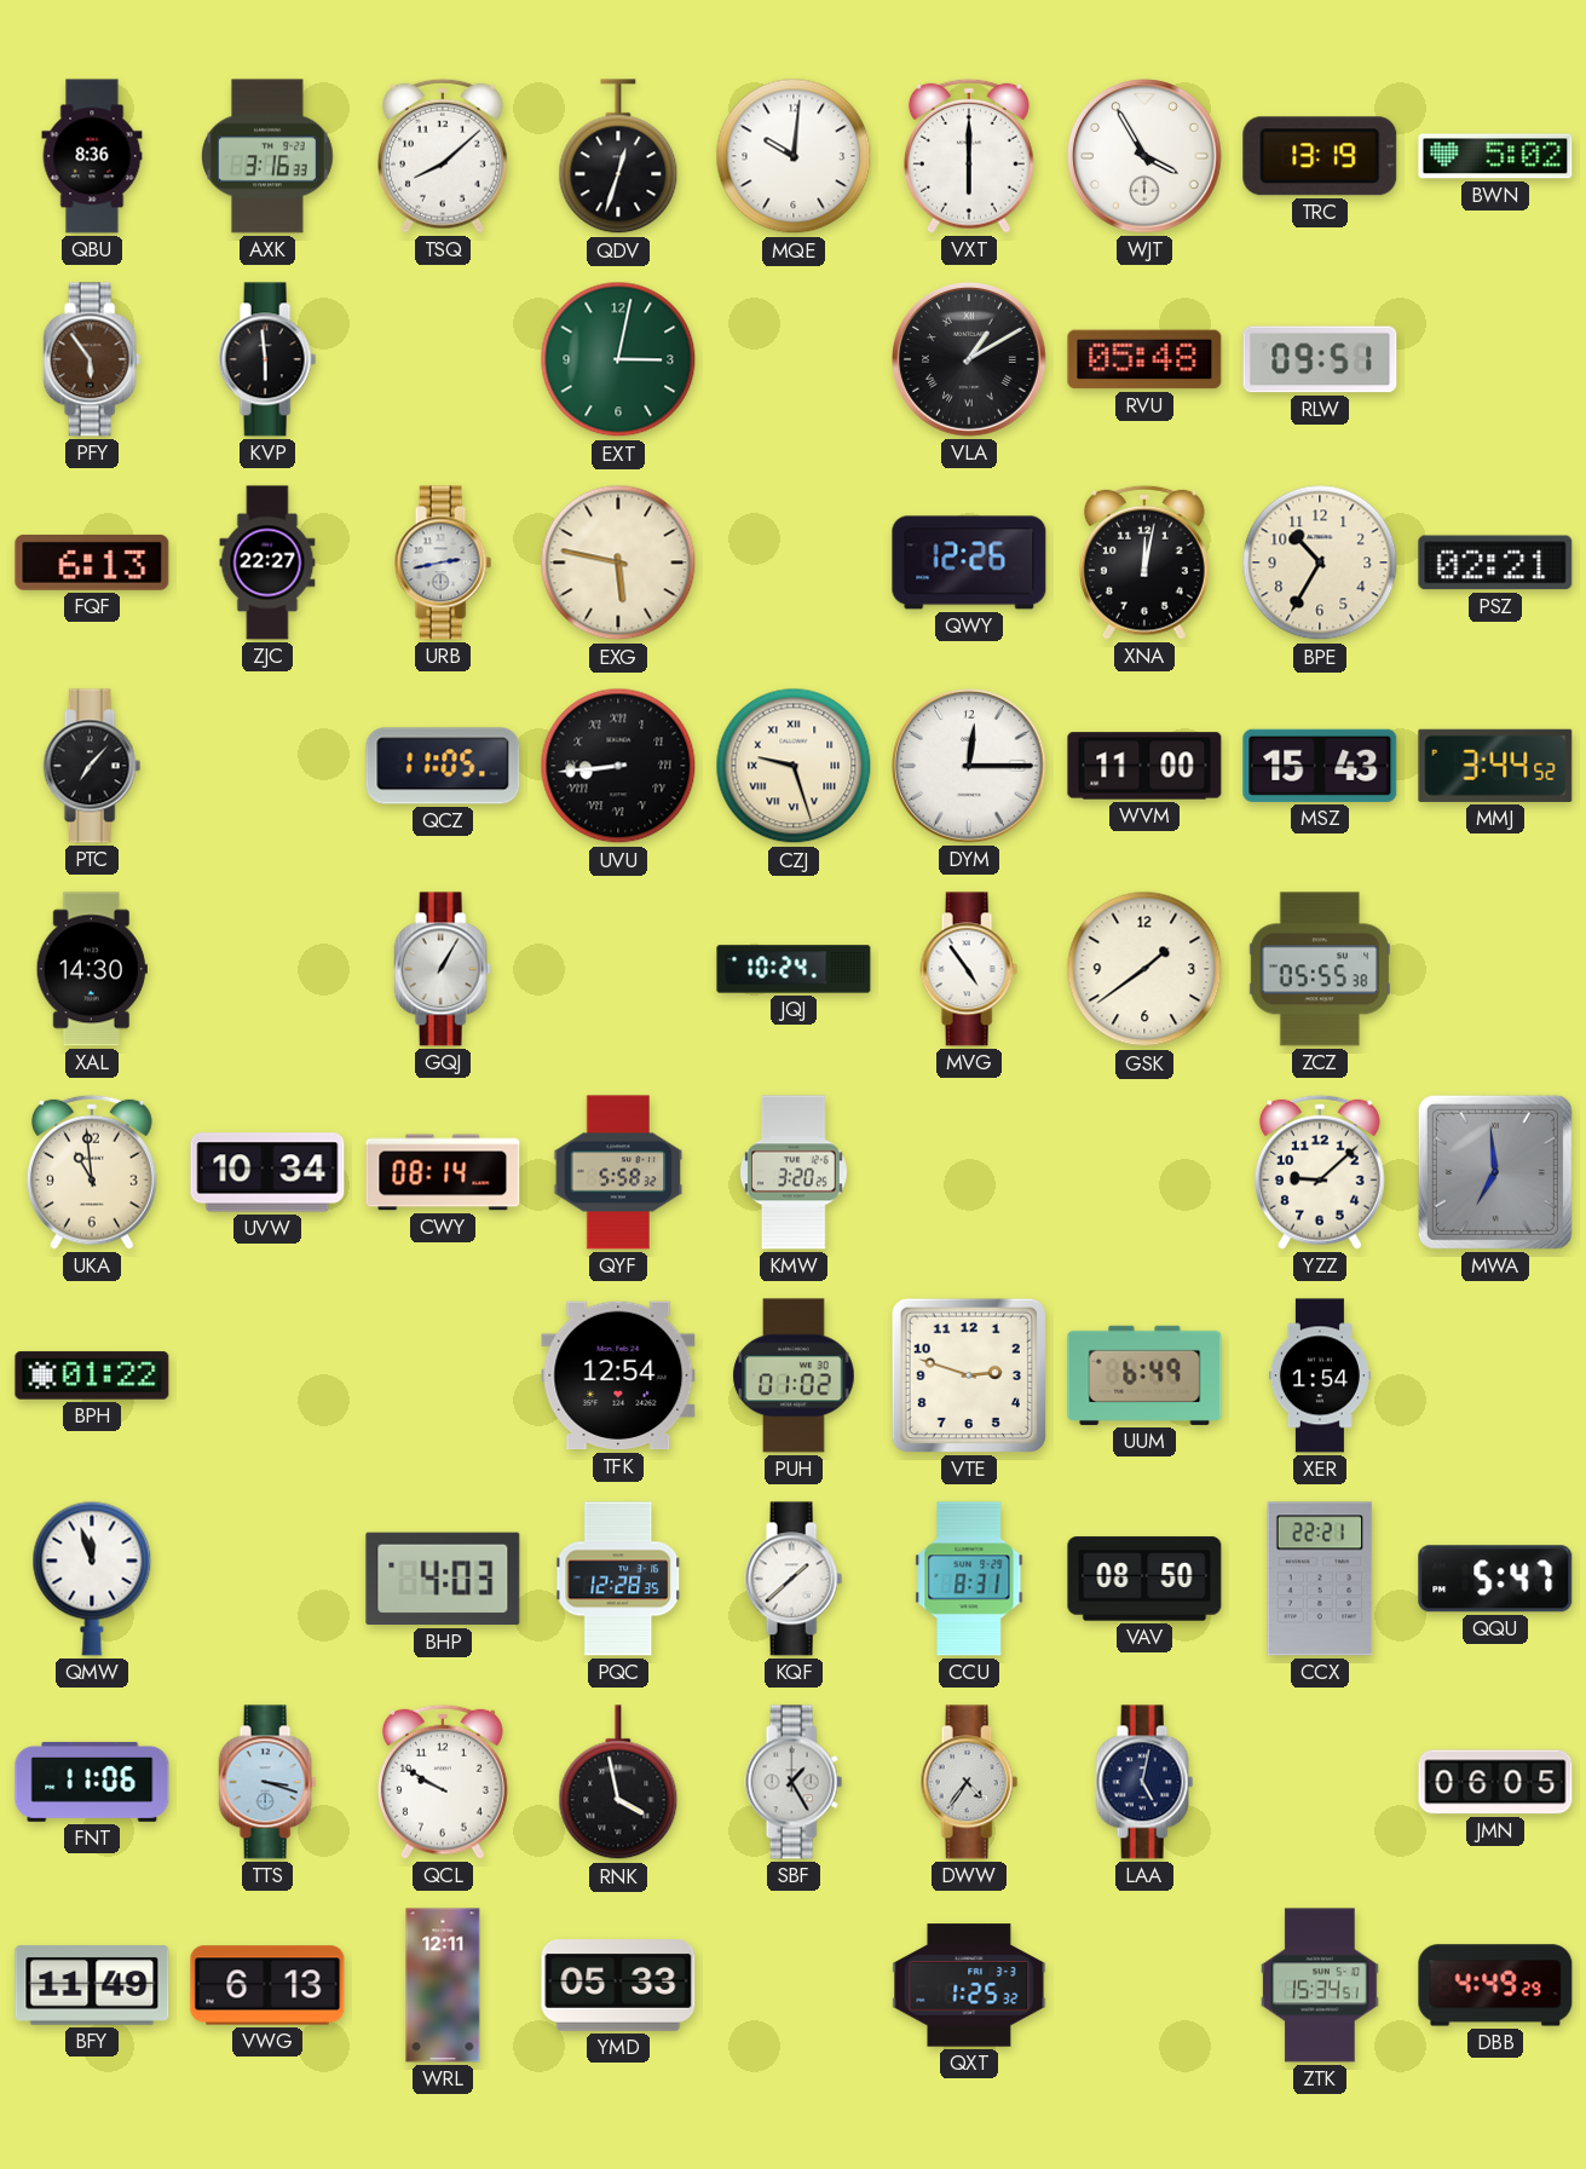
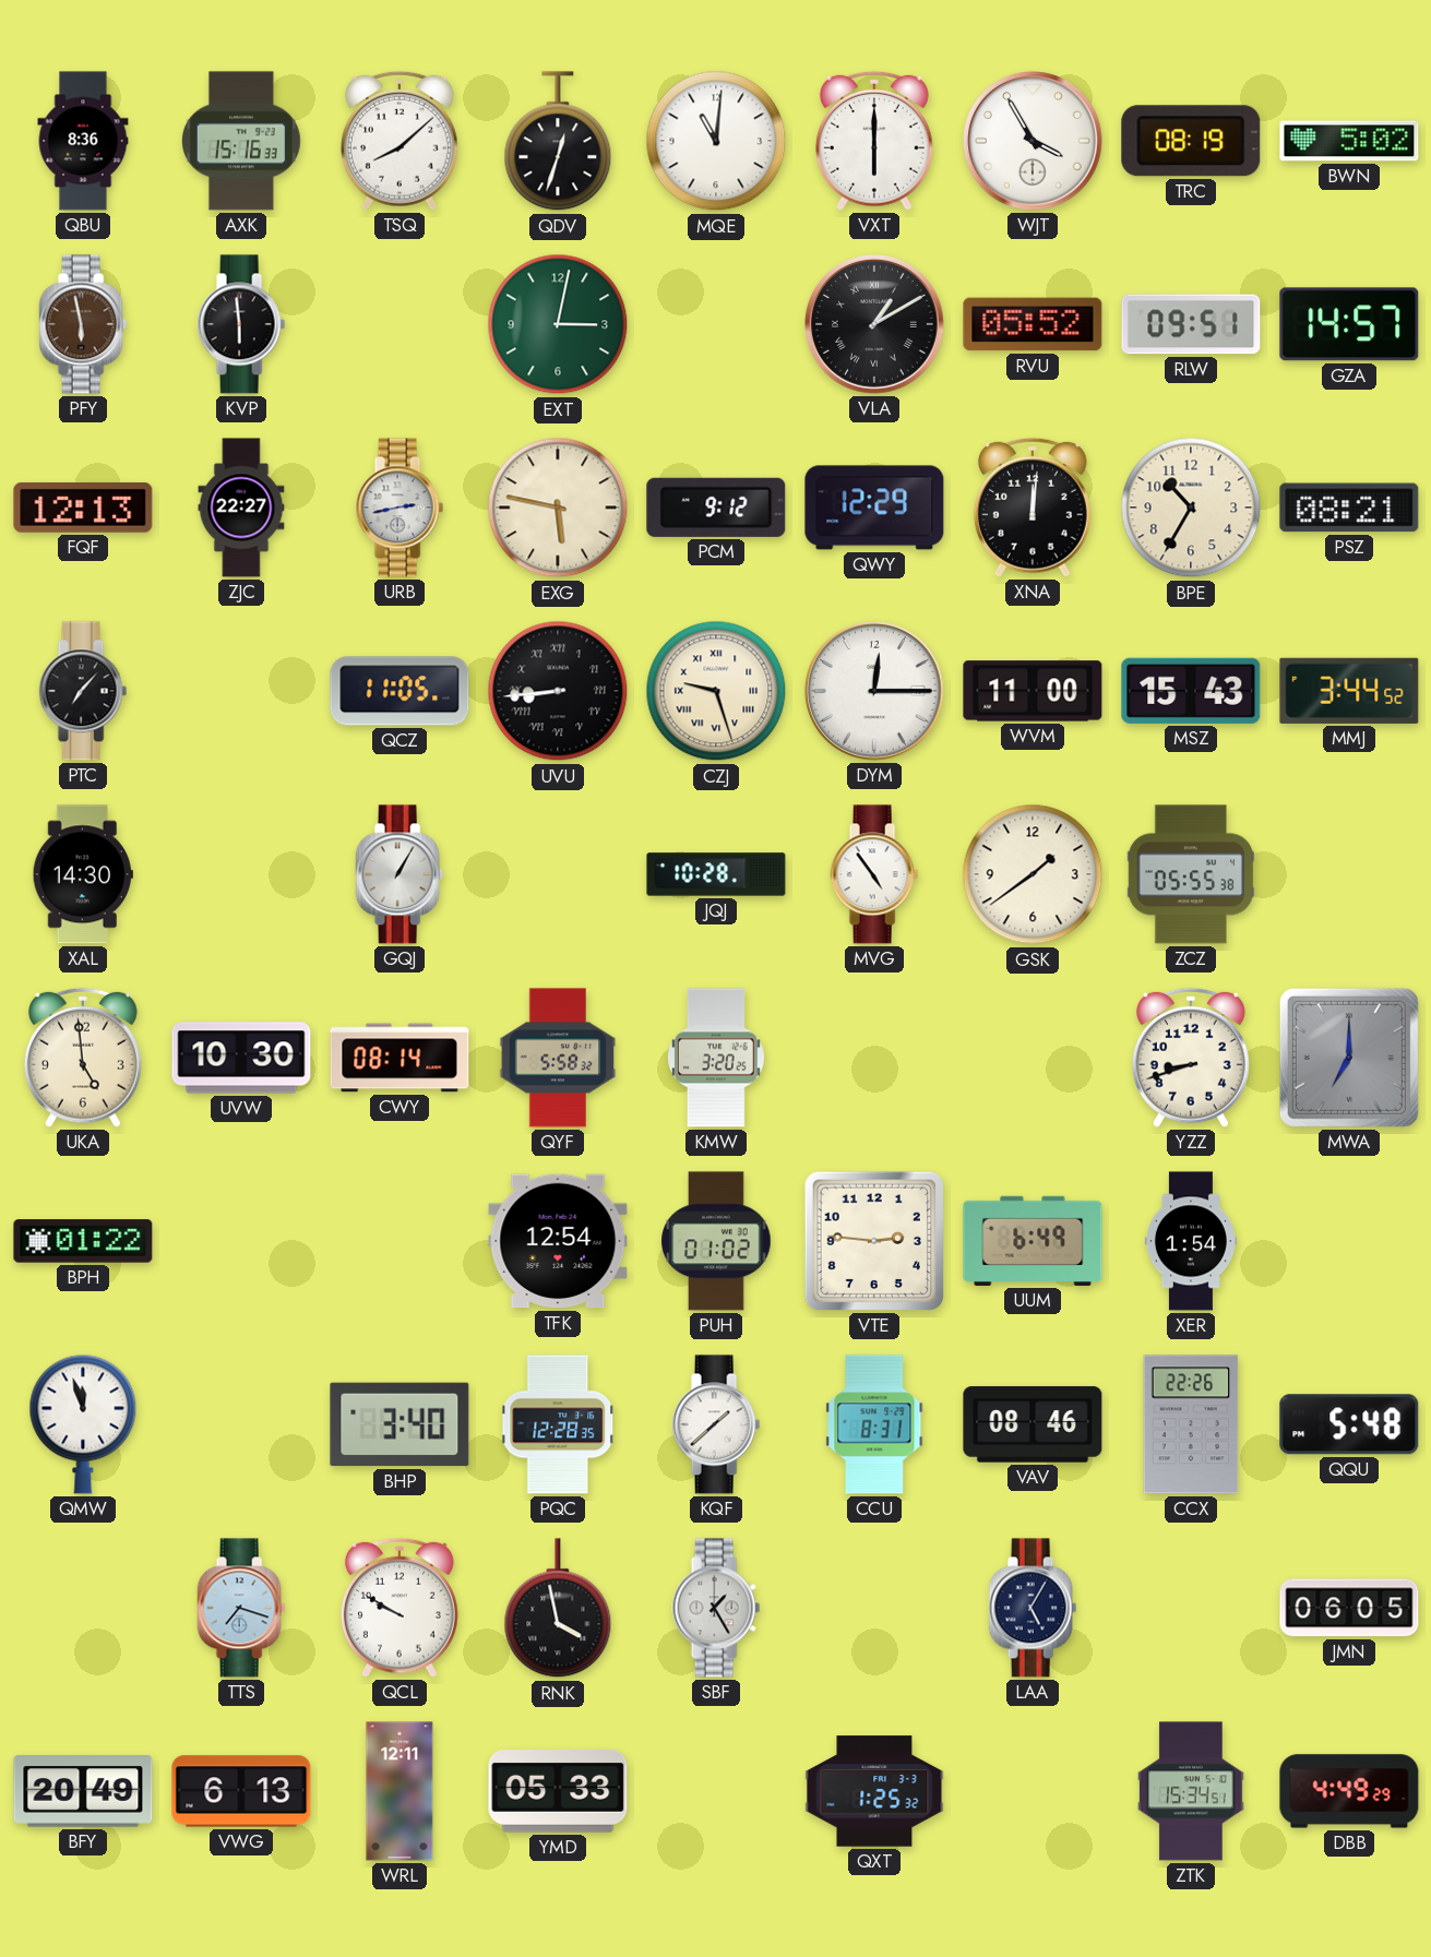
AXK: 3:16 -> 15:16
MQE: 10:01 -> 11:01
TRC: 13:19 -> 08:19
PFY: 5:54 -> 5:58
RVU: 05:48 -> 05:52
GZA: none -> 14:57
FQF: 6:13 -> 12:13
PCM: none -> 9:12
QWY: 12:26 -> 12:29
XNA: 12:02 -> 12:01
PSZ: 02:21 -> 08:21
JQJ: 10:24 -> 10:28
UKA: 10:59 -> 4:59
UVW: 10:34 -> 10:30
YZZ: 9:08 -> 8:42
MWA: 6:59 -> 7:00
VTE: 2:48 -> 2:46
BHP: 4:03 -> 3:40
VAV: 08:50 -> 08:46
CCX: 22:21 -> 22:26
QQU: 5:47 -> 5:48
FNT: 11:06 -> none
TTS: 3:18 -> 7:18
DWW: 4:36 -> none
LAA: 5:02 -> 5:05
BFY: 11:49 -> 20:49
